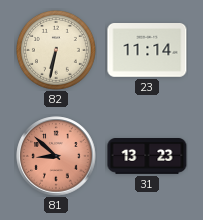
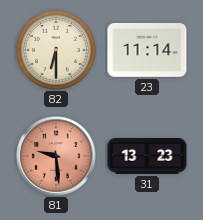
82: 6:32 -> 6:30
81: 8:52 -> 9:29
